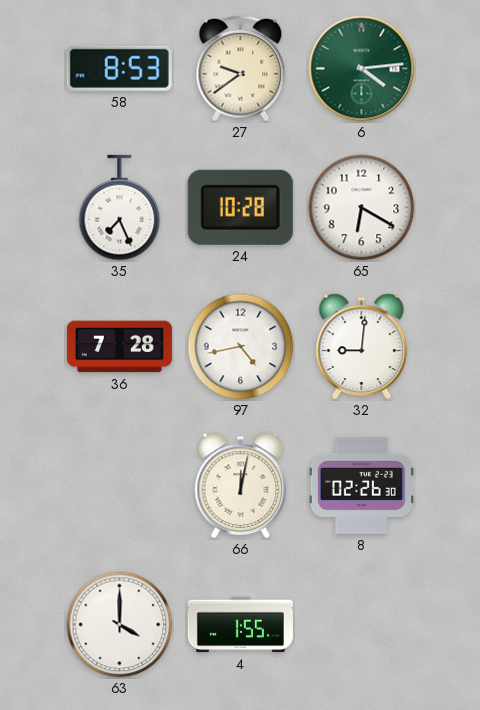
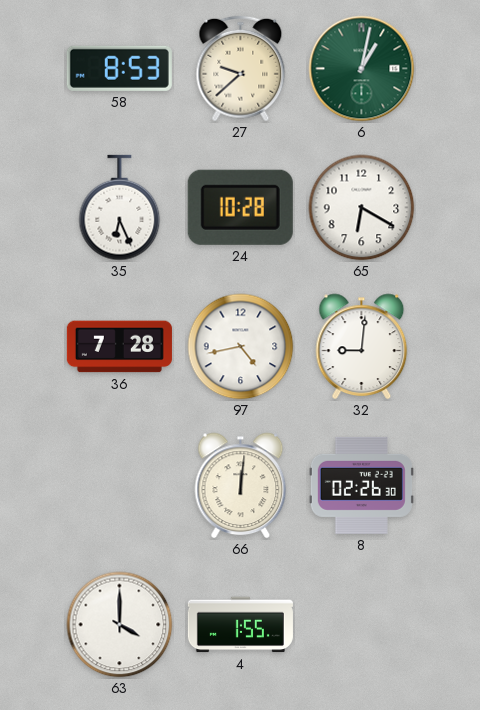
27: 9:39 -> 9:38
6: 4:14 -> 1:02
35: 7:26 -> 6:26
66: 12:02 -> 12:01
